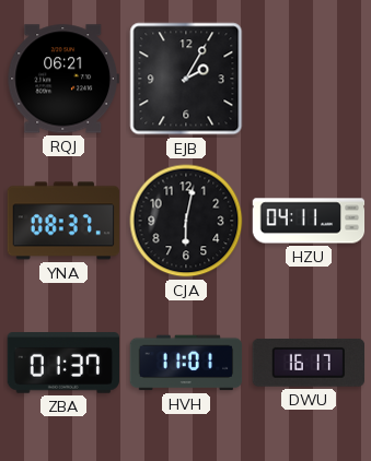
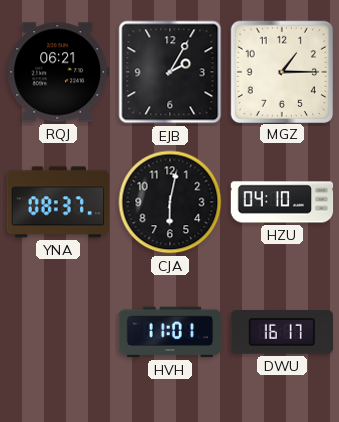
MGZ: none -> 1:15
HZU: 04:11 -> 04:10
ZBA: 01:37 -> none
